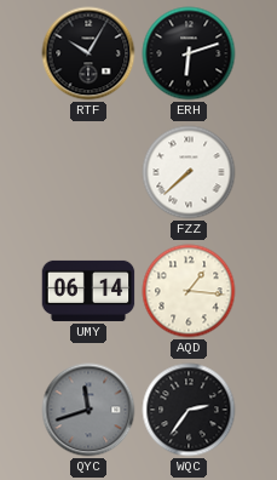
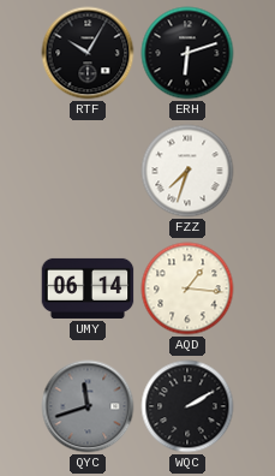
FZZ: 7:38 -> 7:33
WQC: 2:36 -> 2:10
